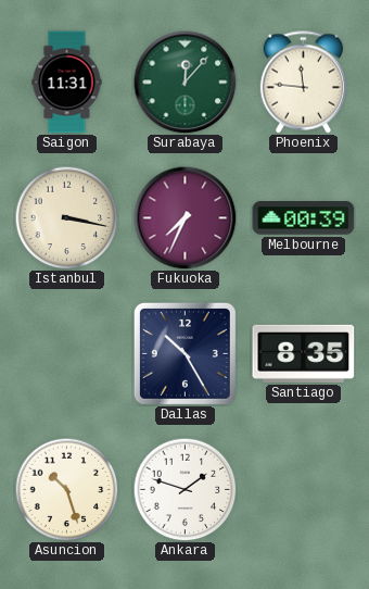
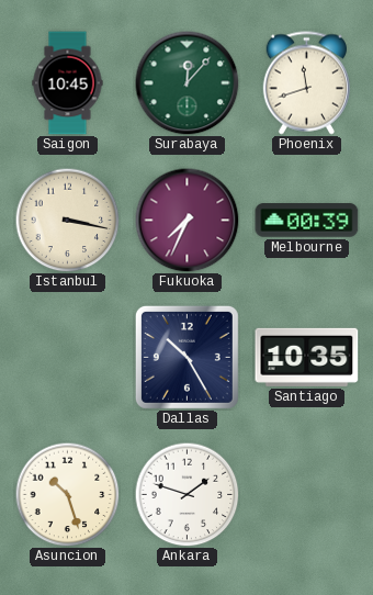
Saigon: 11:31 -> 10:45
Phoenix: 11:46 -> 11:42
Santiago: 8:35 -> 10:35
